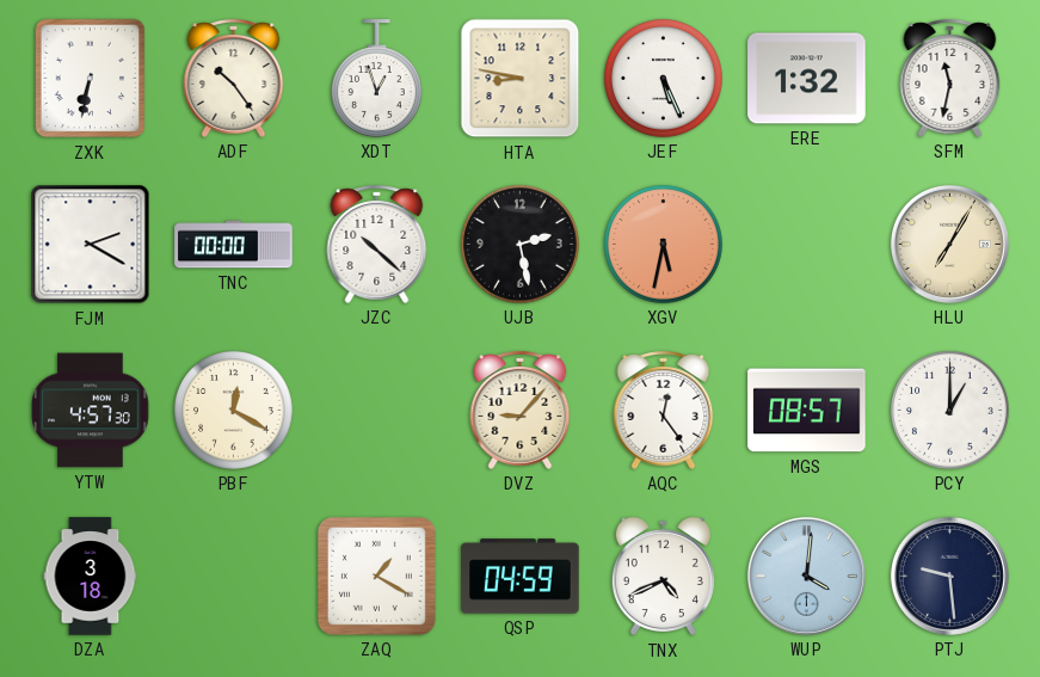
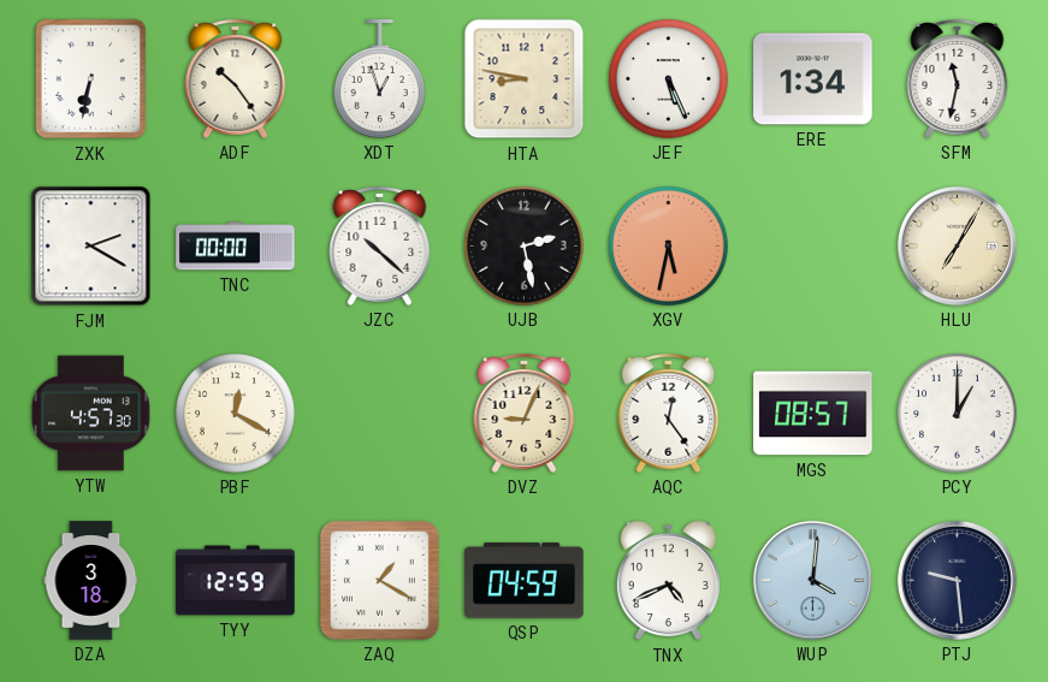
ERE: 1:32 -> 1:34
DVZ: 9:07 -> 9:04
TYY: none -> 12:59
